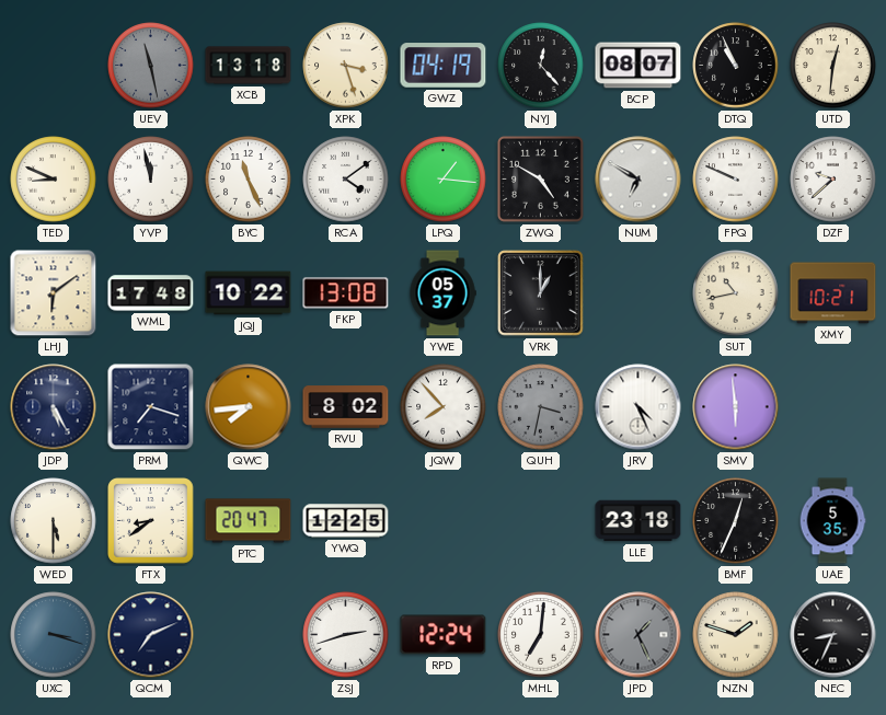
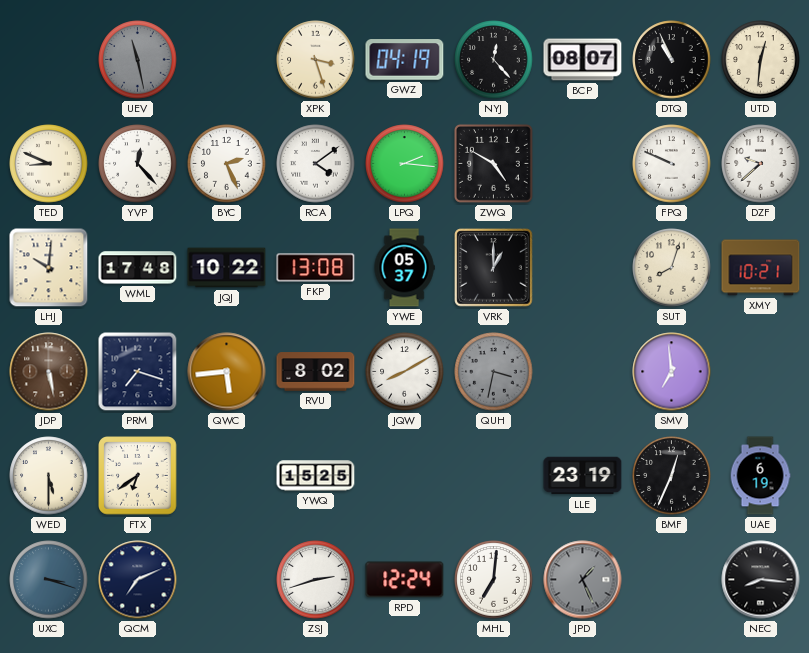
XCB: 13:18 -> none
YVP: 11:58 -> 12:23
BYC: 11:26 -> 2:26
LPQ: 1:16 -> 2:16
NUM: 6:50 -> none
LHJ: 6:09 -> 10:01
SUT: 10:43 -> 8:03
JDP: 5:25 -> 5:28
JDP dial: navy -> brown
QWC: 7:44 -> 5:44
JQW: 7:53 -> 8:10
JRV: 4:26 -> none
SMV: 5:59 -> 6:59
FTX: 8:39 -> 6:39
PTC: 20:47 -> none
YWQ: 12:25 -> 15:25
LLE: 23:18 -> 23:19
UAE: 5:35 -> 6:19
NZN: 1:48 -> none
NEC: 8:34 -> 8:16
